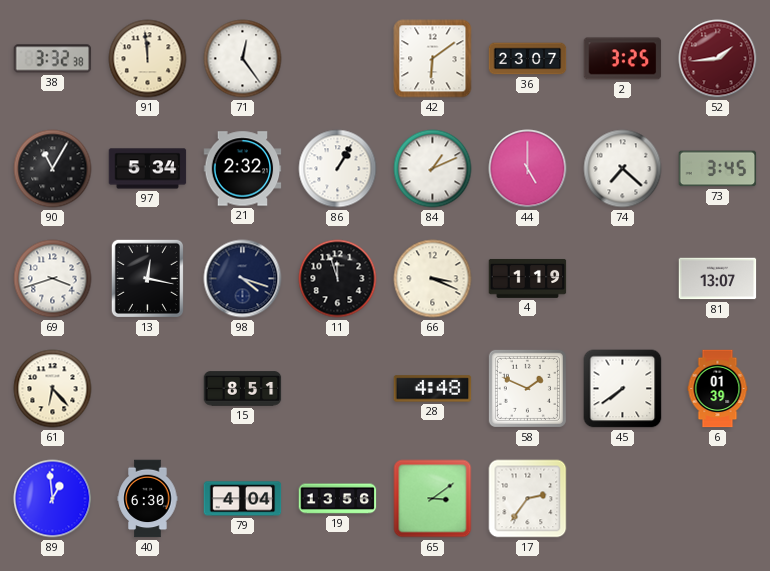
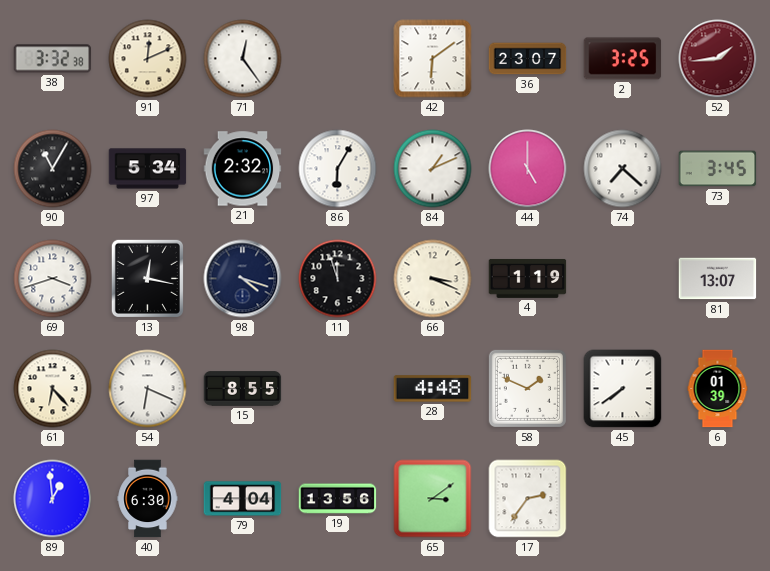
91: 11:59 -> 12:11
86: 1:05 -> 6:05
54: none -> 6:19
15: 8:51 -> 8:55
